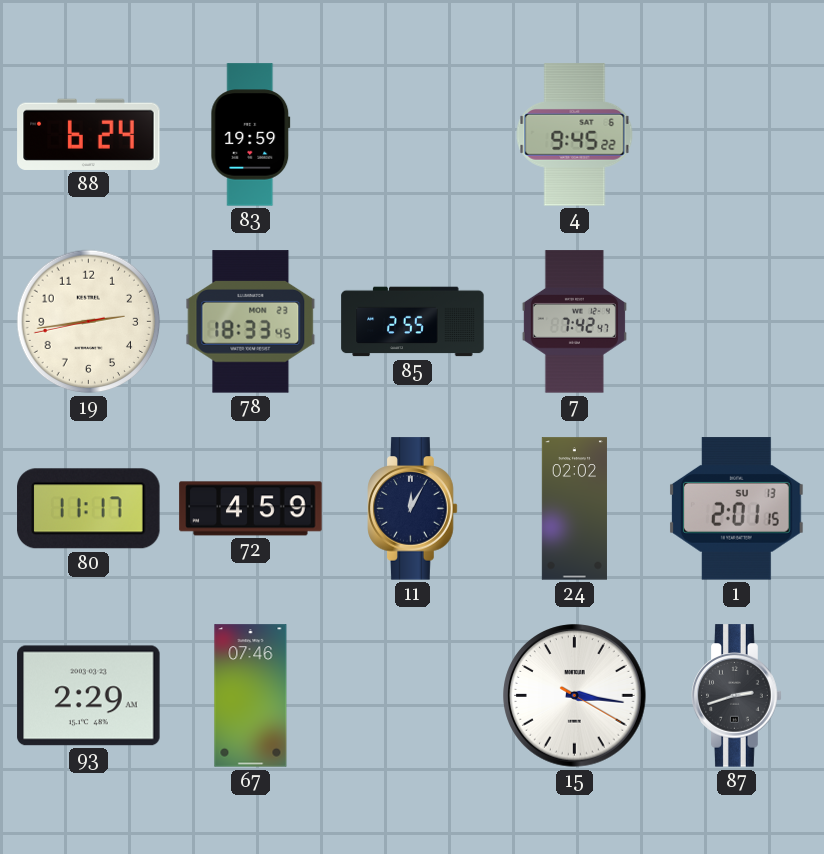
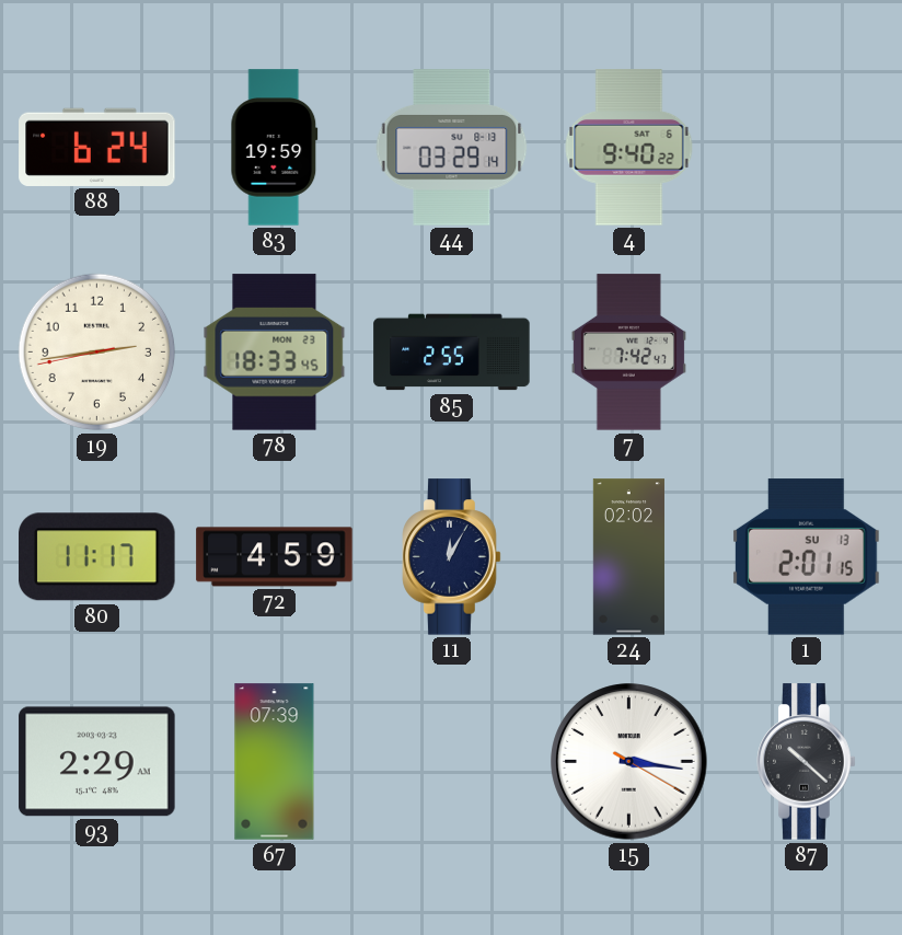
44: none -> 03:29
4: 9:45 -> 9:40
67: 07:46 -> 07:39
87: 2:42 -> 10:22
